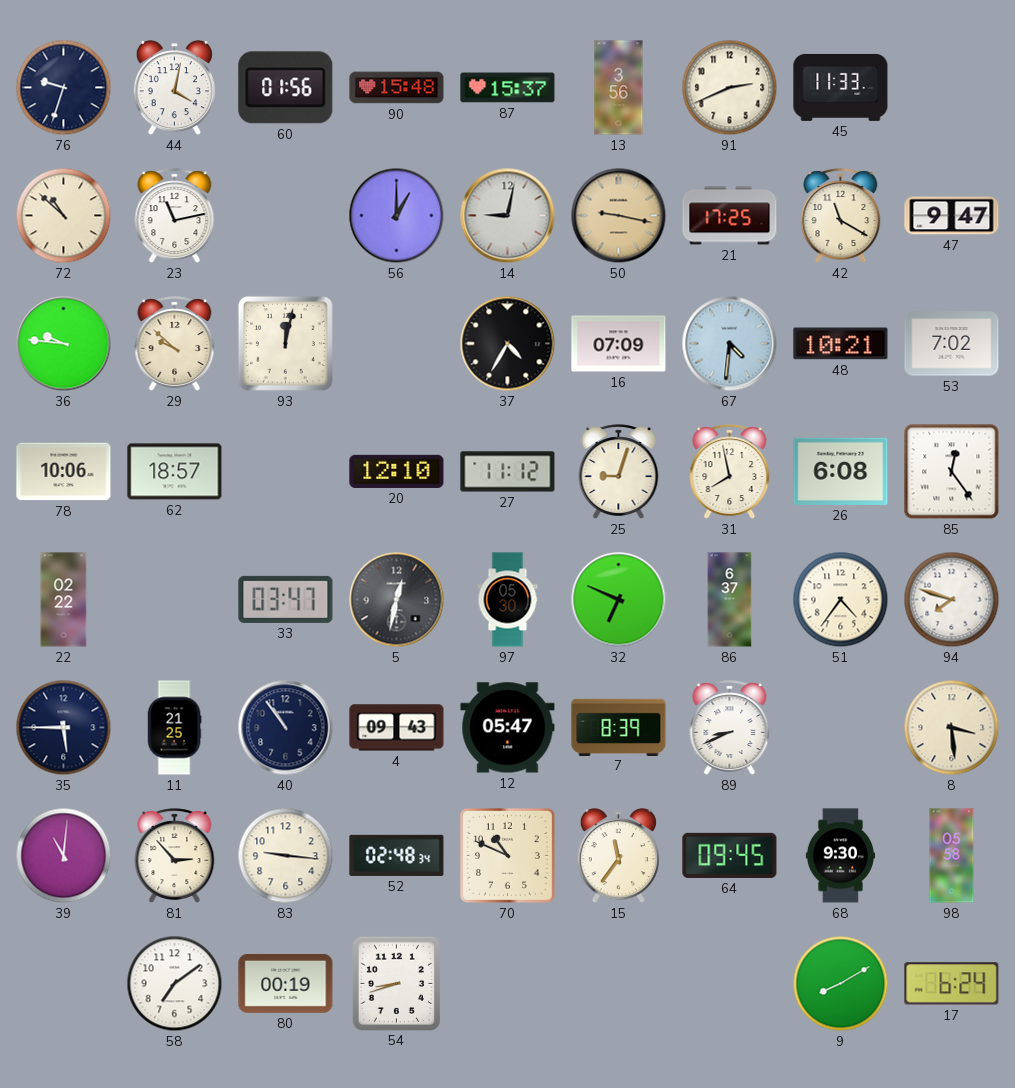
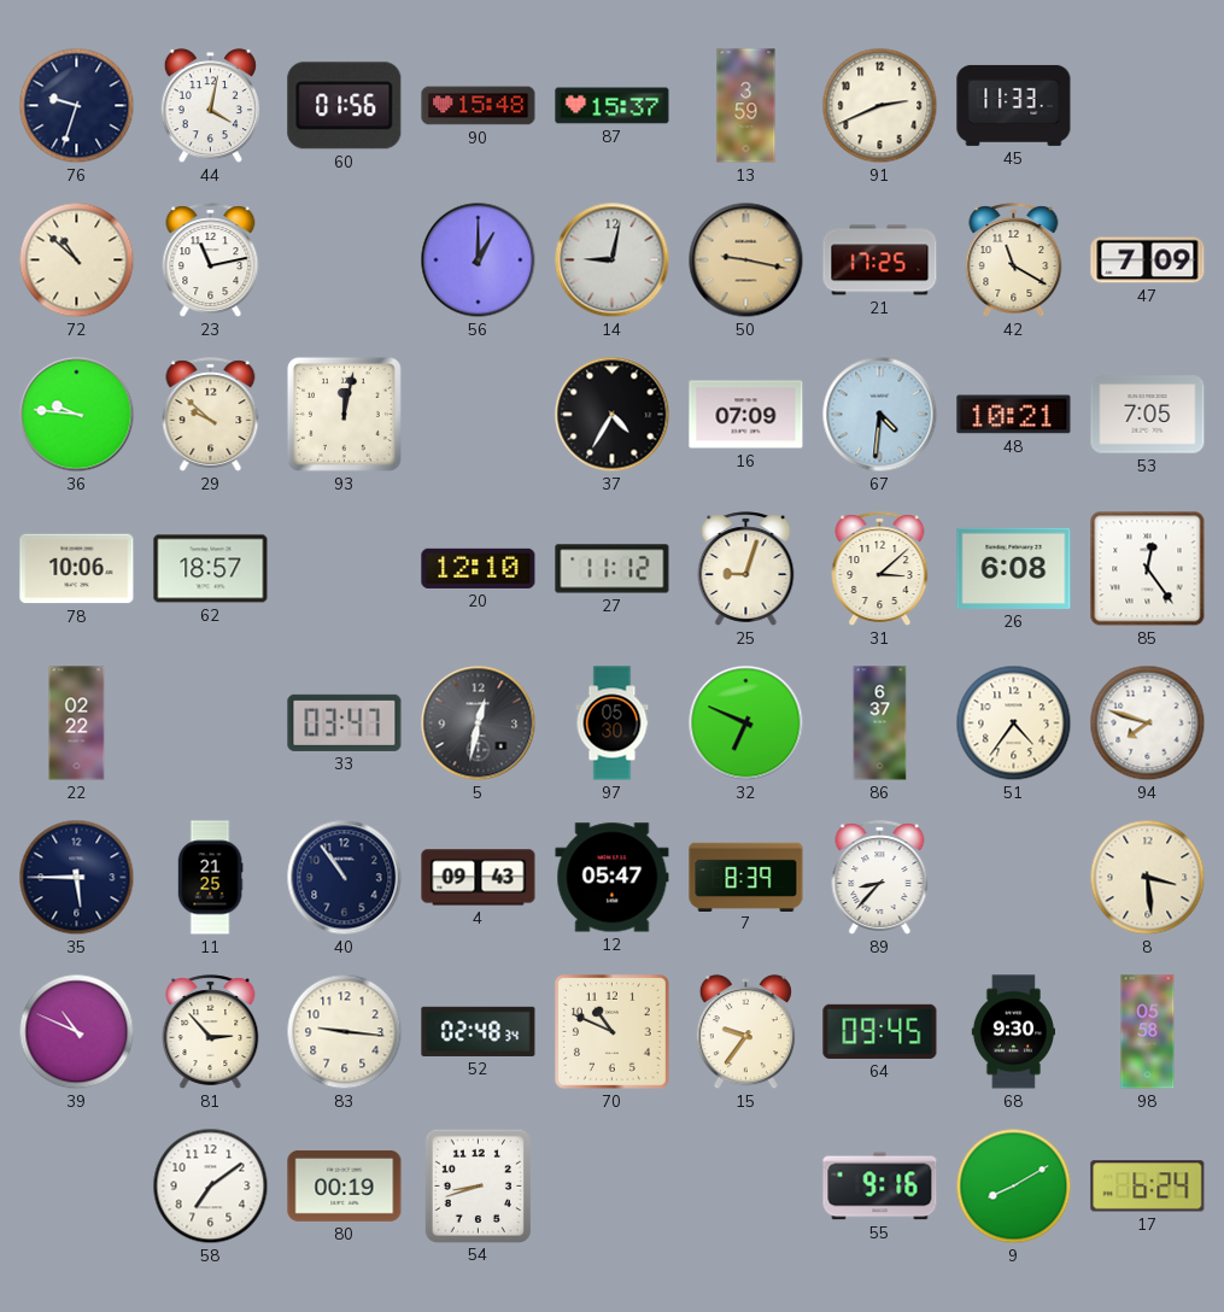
13: 3:56 -> 3:59
47: 9:47 -> 7:09
53: 7:02 -> 7:05
31: 7:58 -> 3:08
89: 8:41 -> 8:37
39: 11:01 -> 10:49
15: 11:36 -> 9:36
55: none -> 9:16
